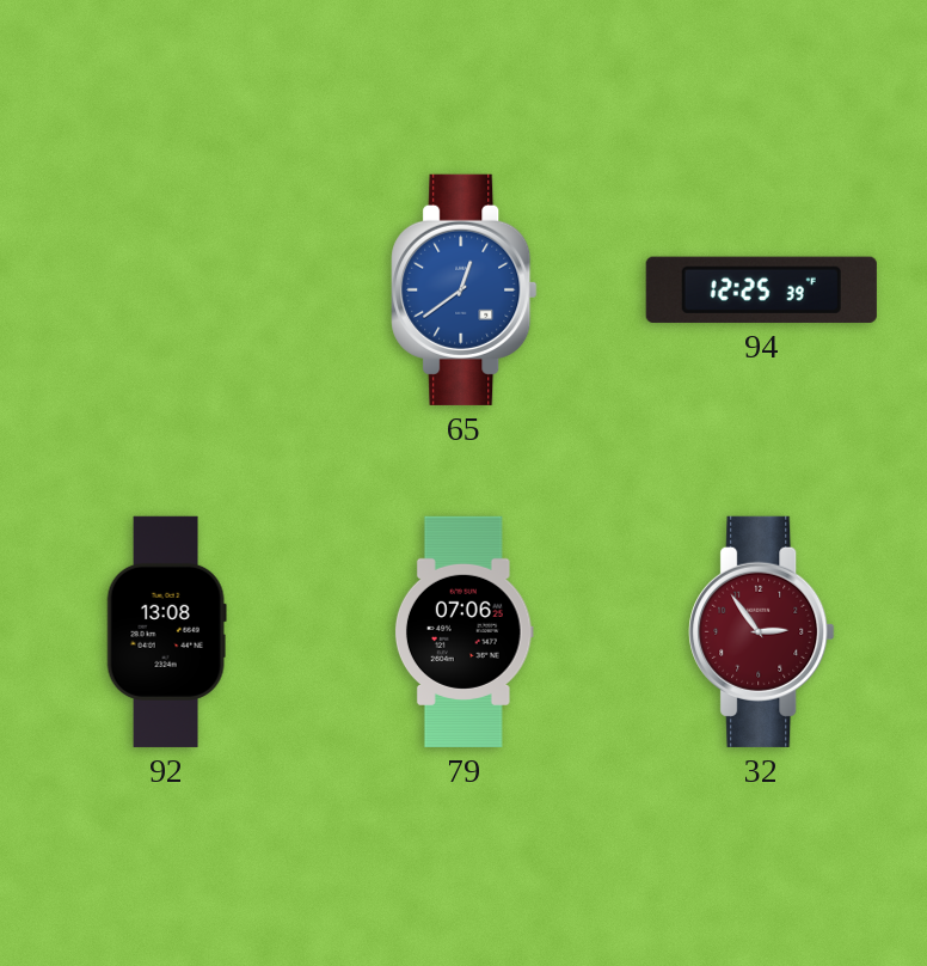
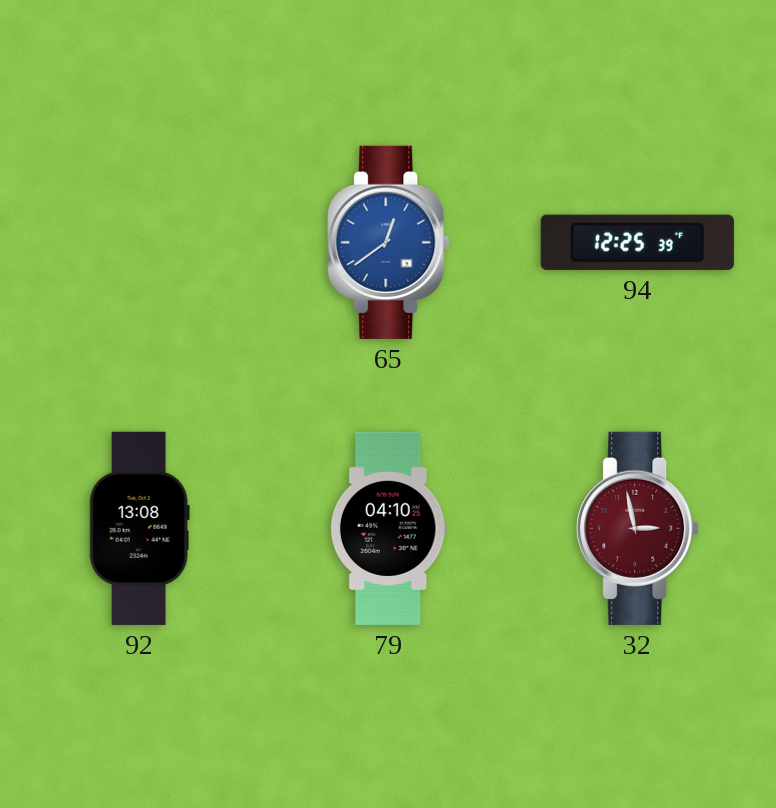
79: 07:06 -> 04:10
32: 2:54 -> 2:58
